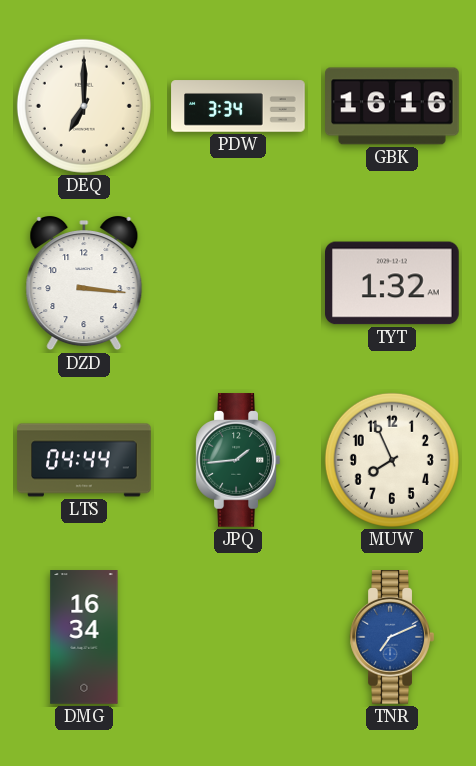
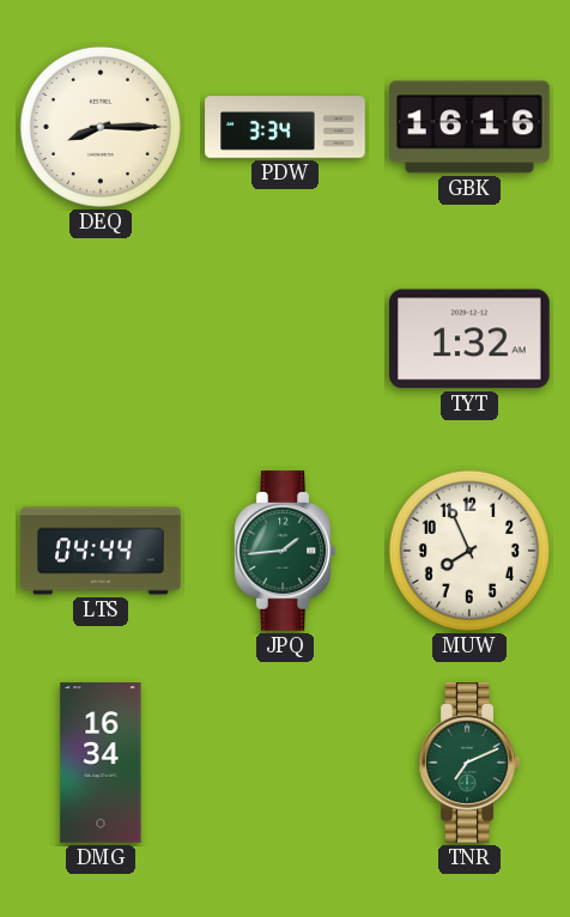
DEQ: 7:00 -> 8:15
DZD: 3:16 -> none
TNR dial: blue -> green
